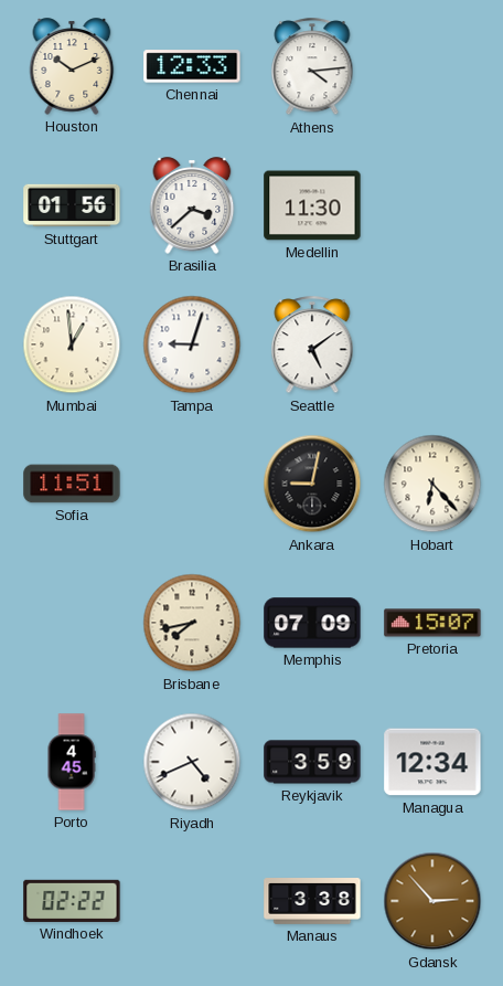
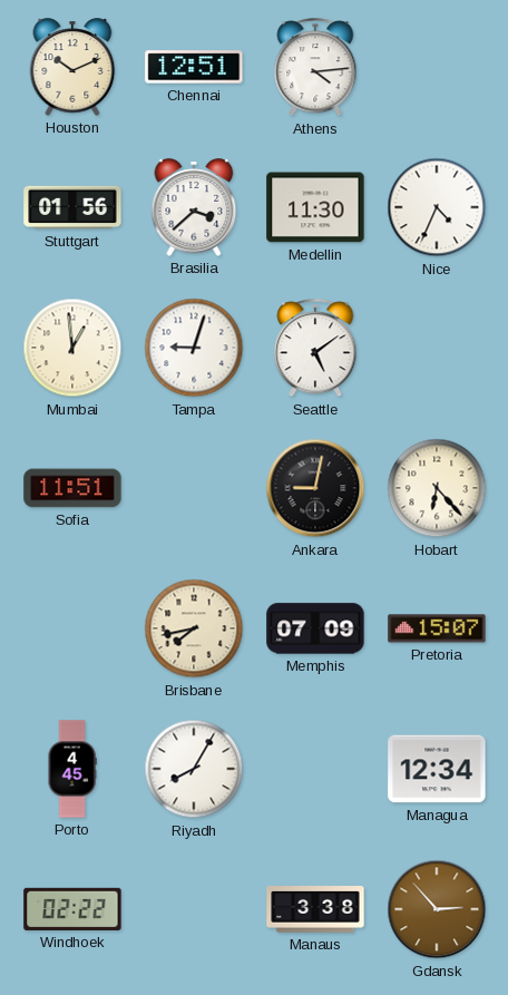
Chennai: 12:33 -> 12:51
Nice: none -> 4:34
Riyadh: 4:41 -> 8:05
Reykjavik: 3:59 -> none
